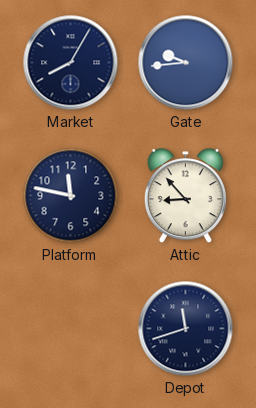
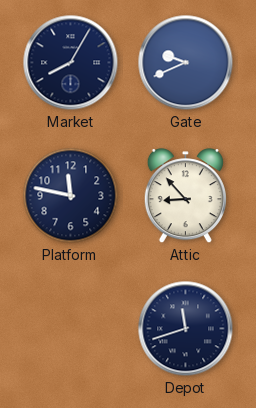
Gate: 9:44 -> 9:41
